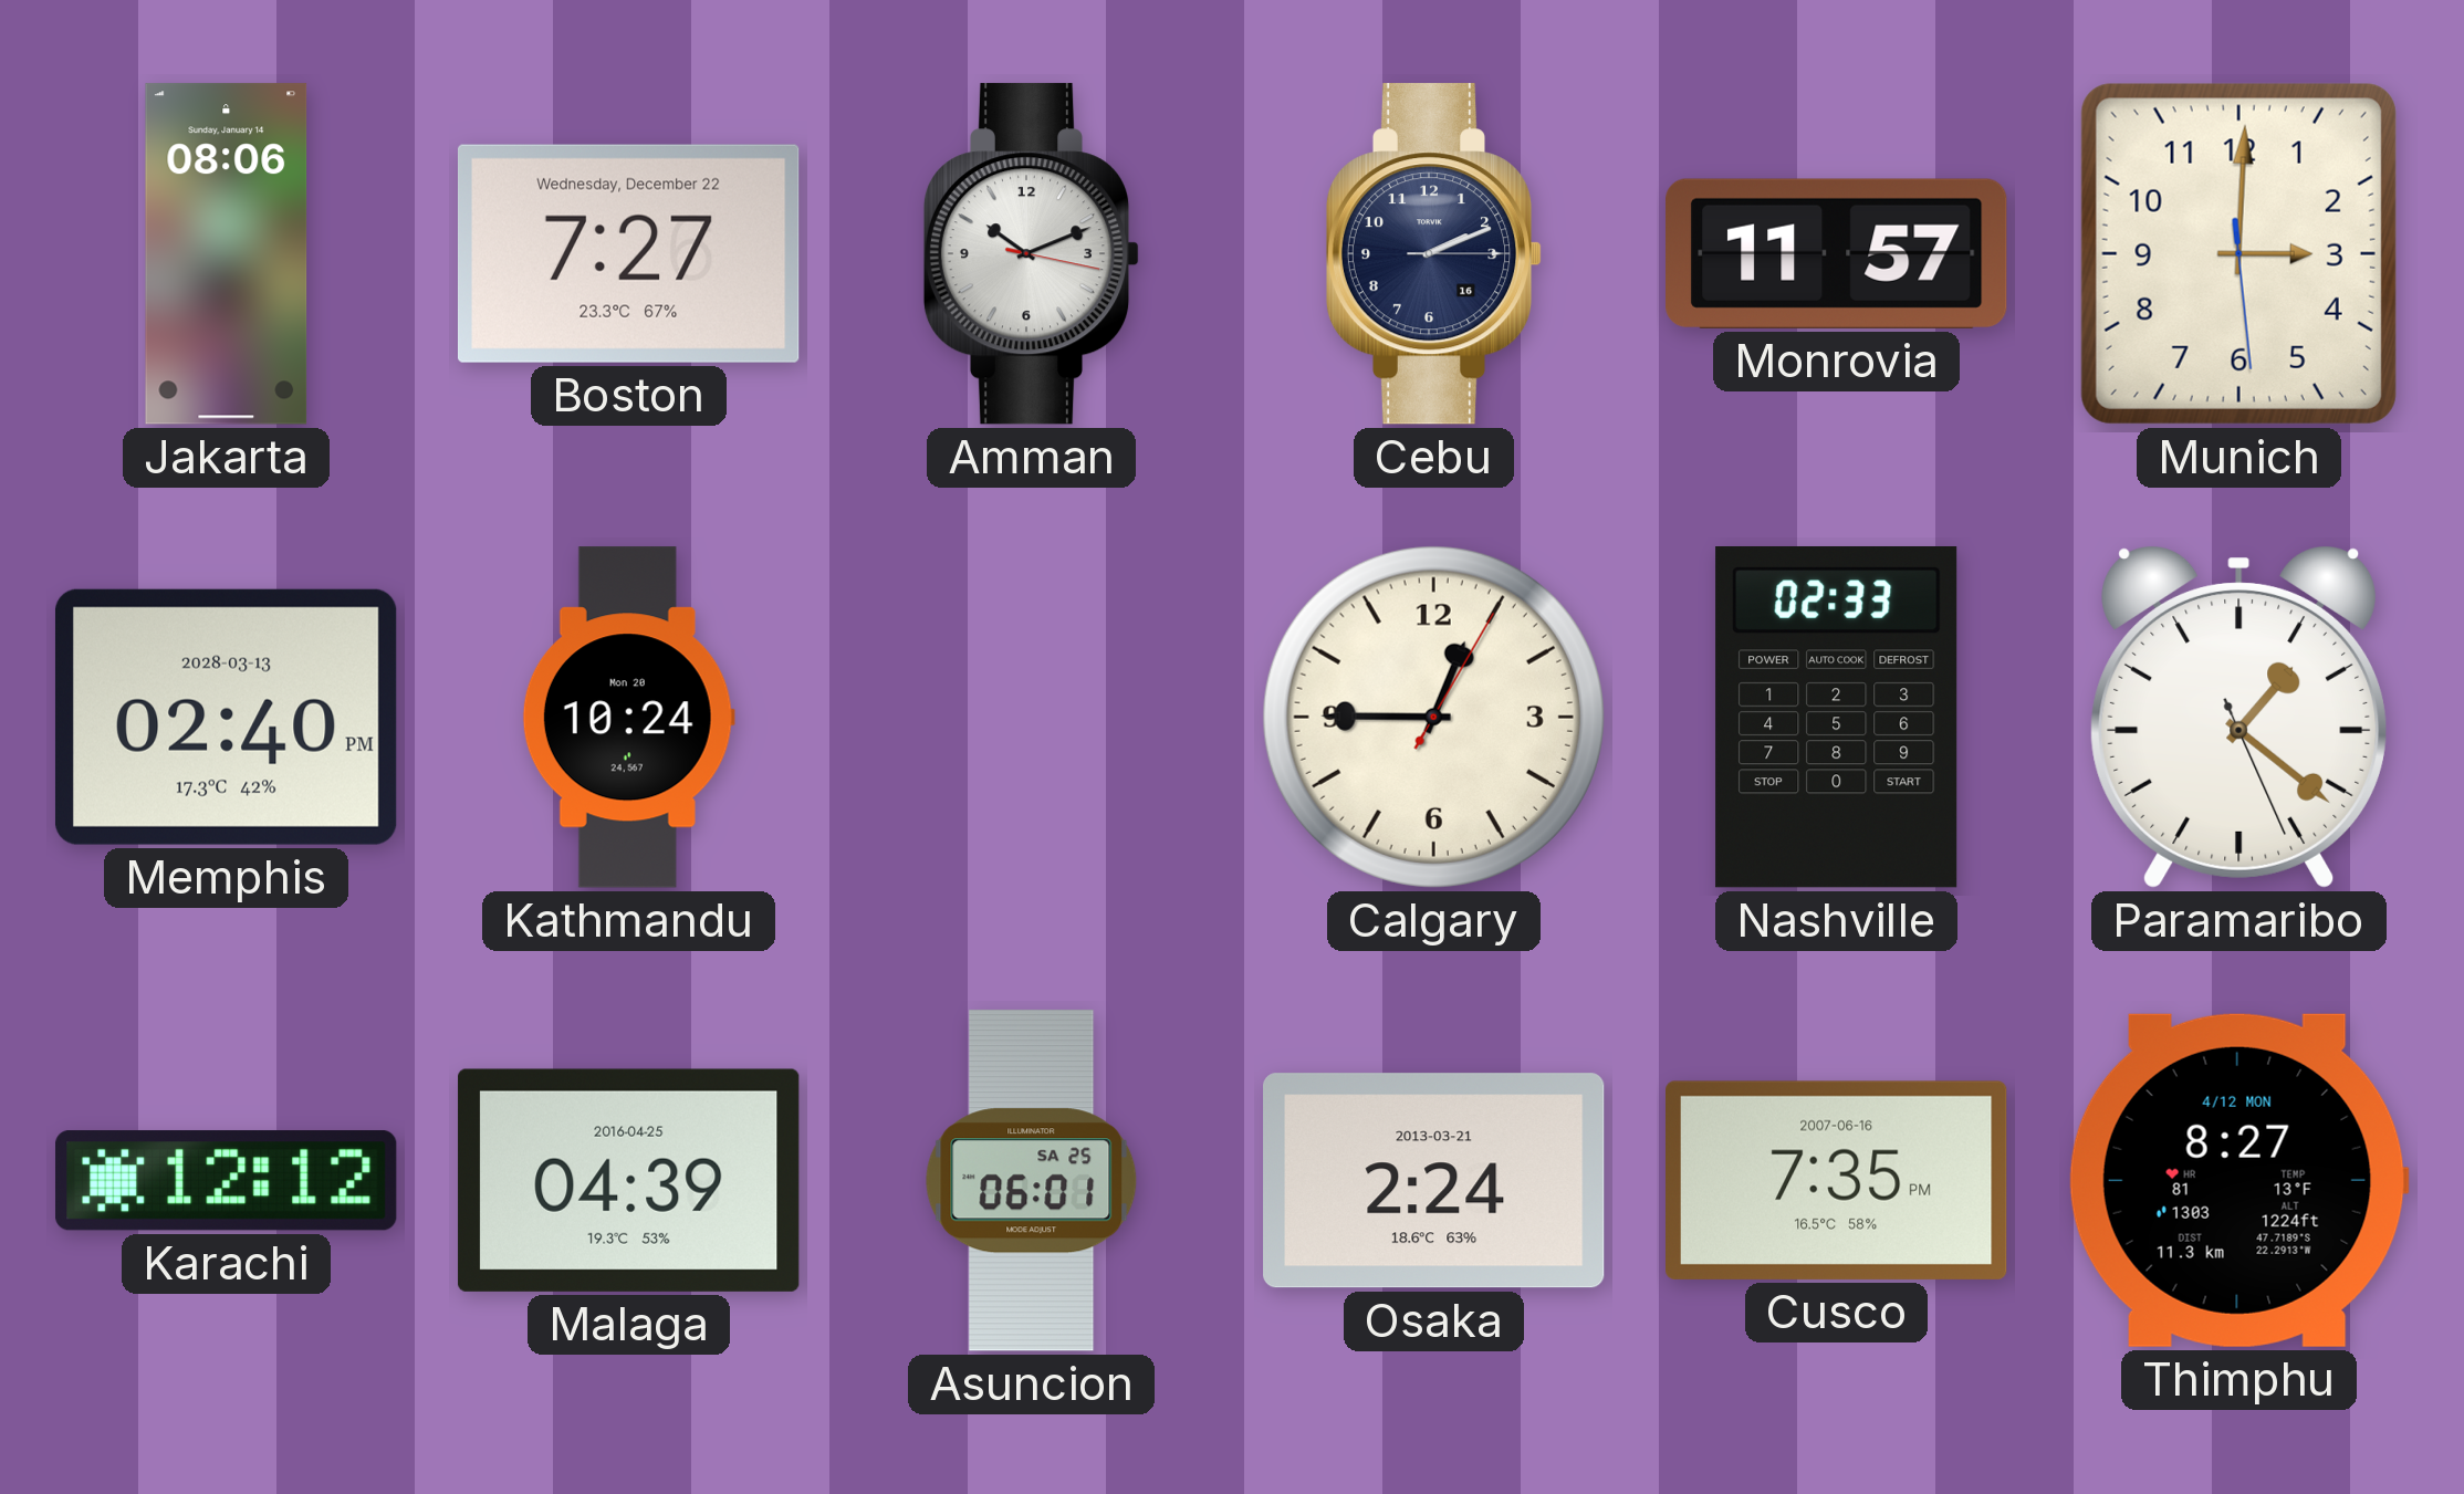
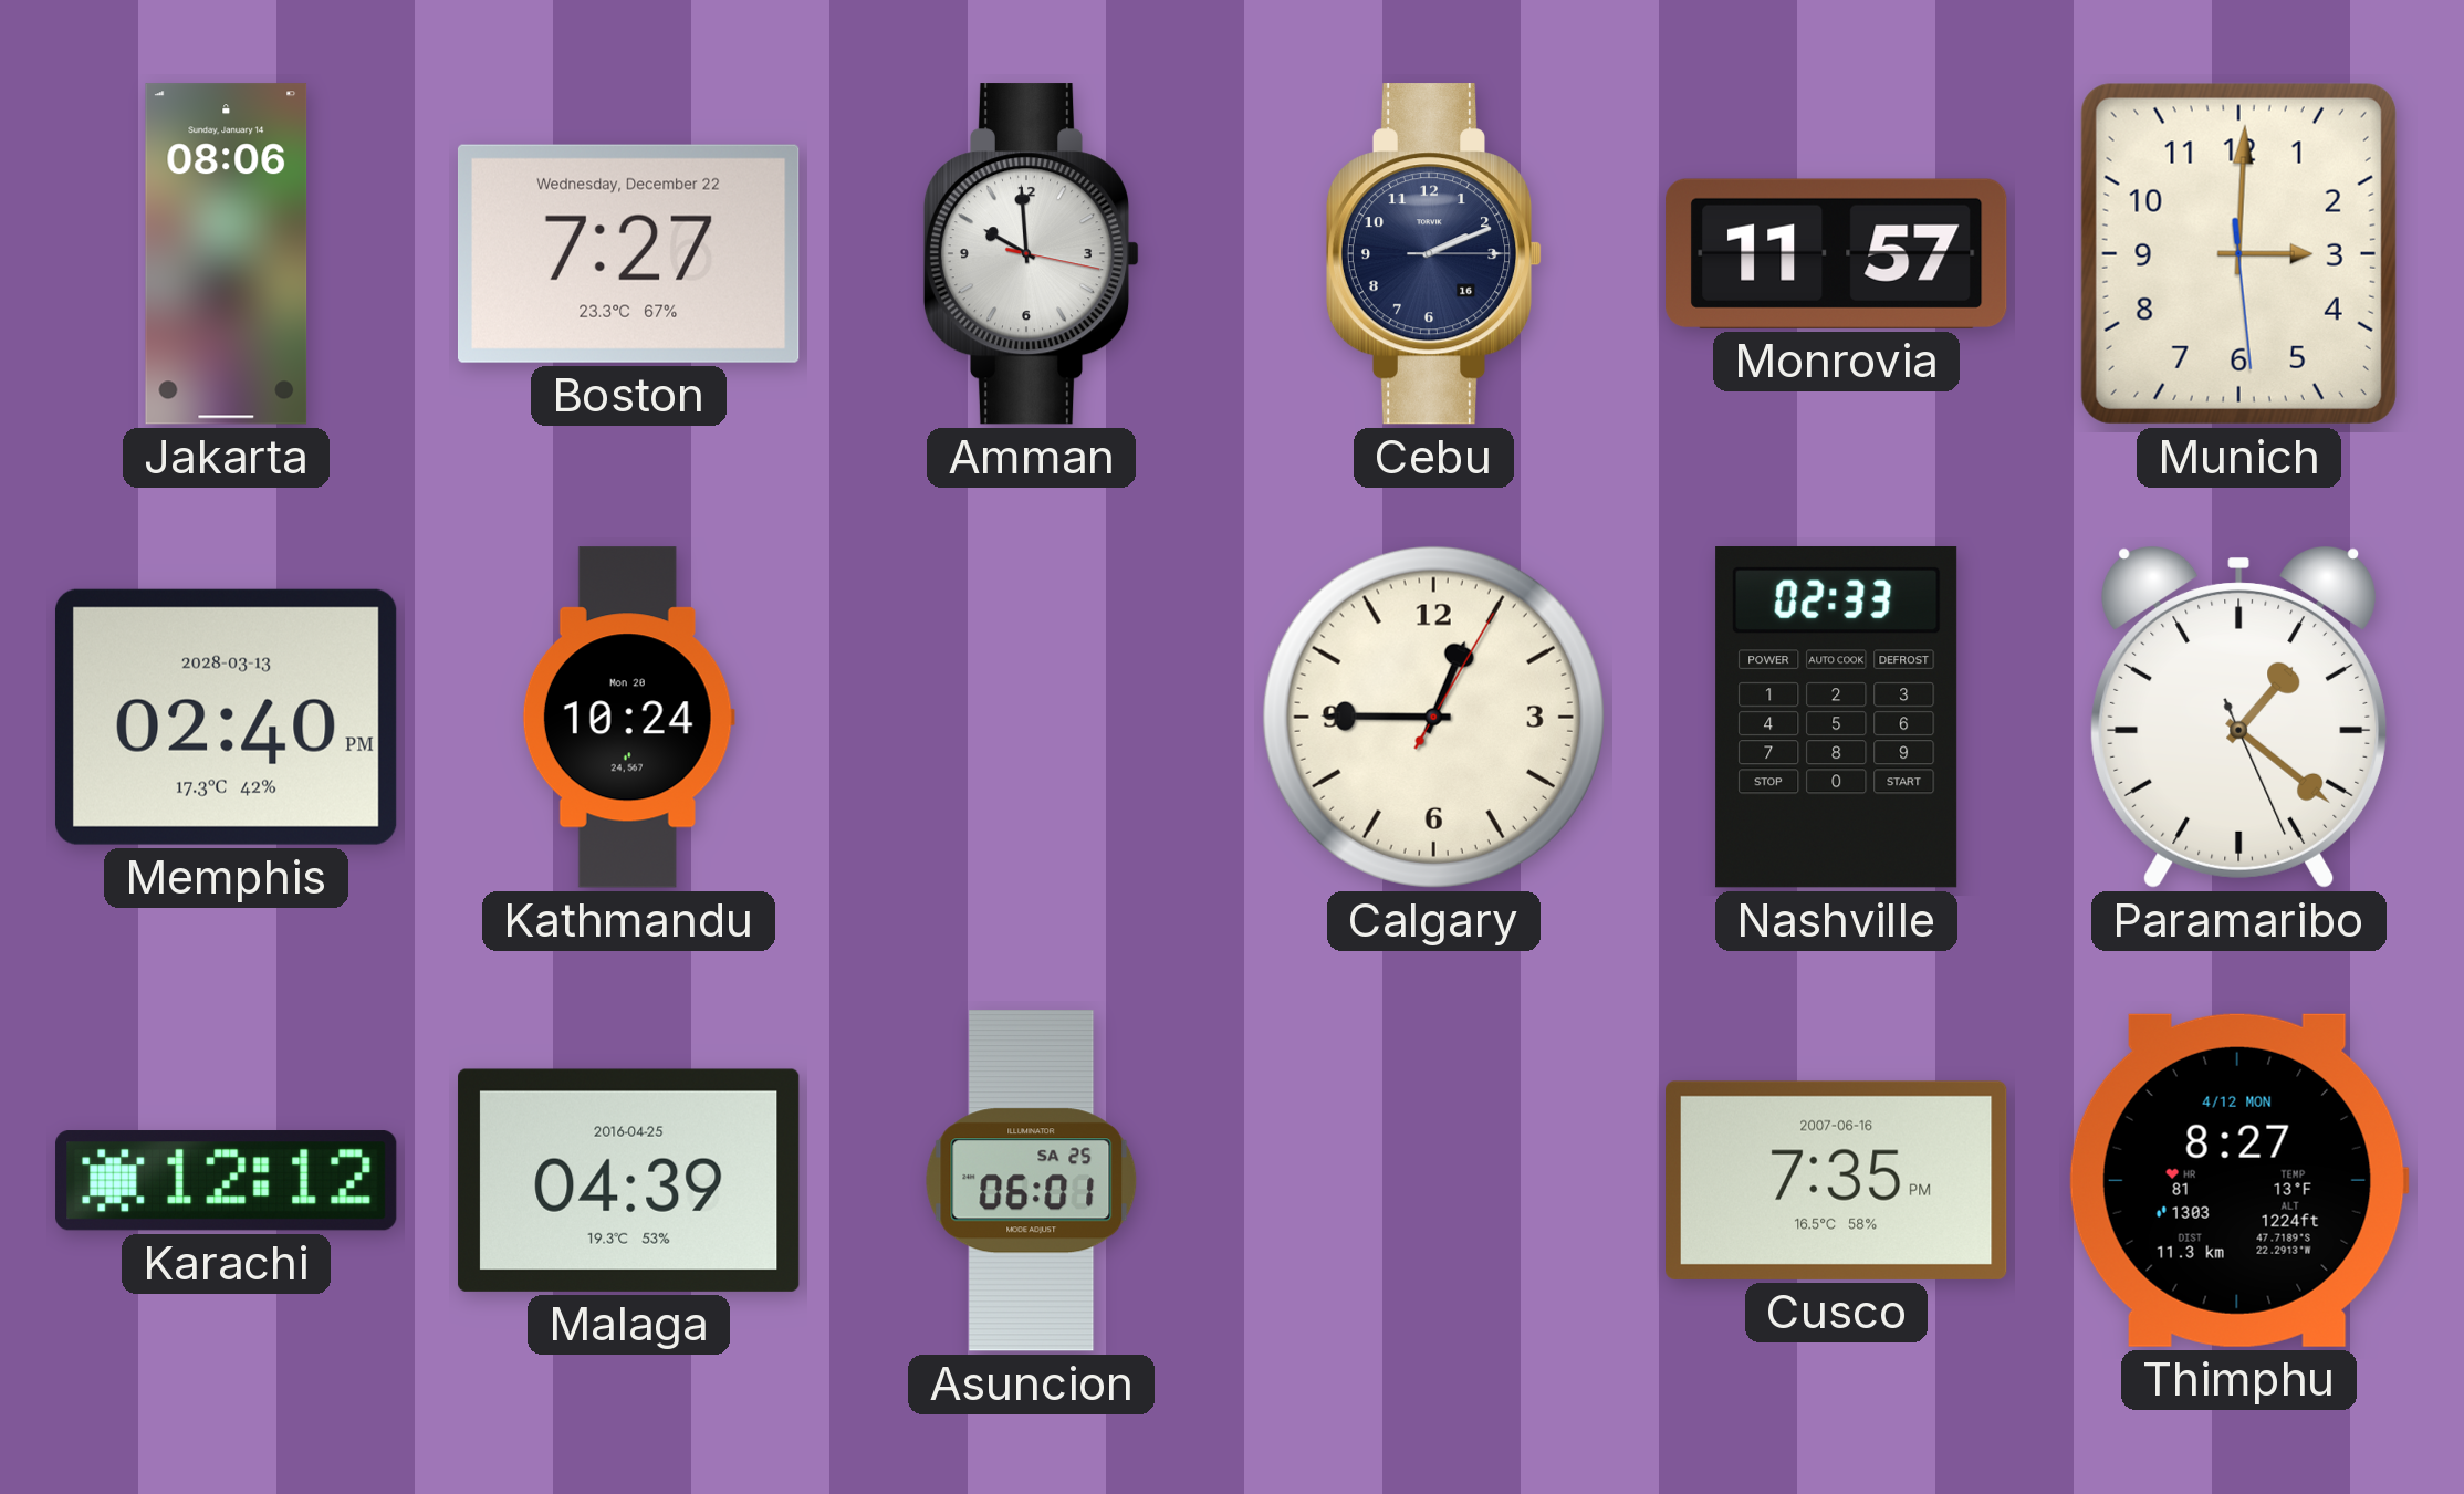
Amman: 10:11 -> 9:59
Osaka: 2:24 -> none
